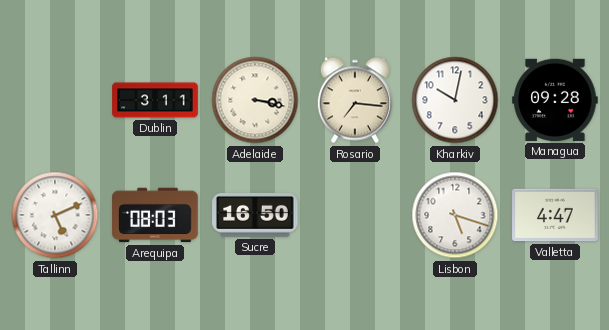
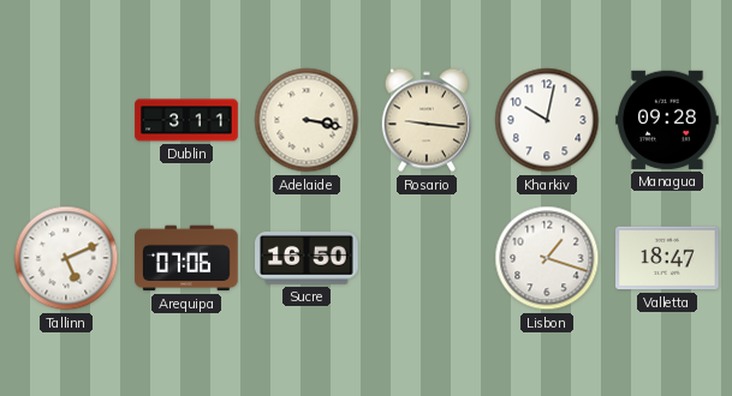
Rosario: 7:16 -> 9:16
Arequipa: 08:03 -> 07:06
Lisbon: 5:18 -> 1:18
Valletta: 4:47 -> 18:47
